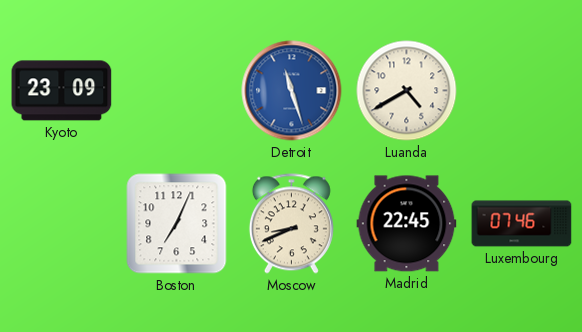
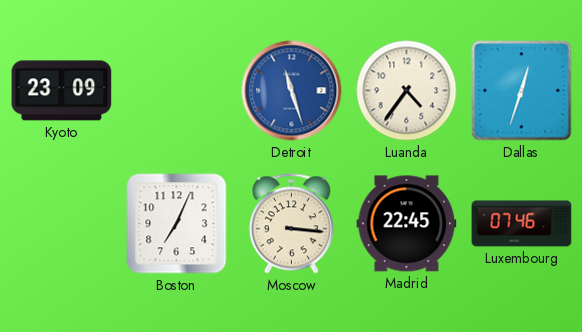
Luanda: 4:40 -> 4:36
Dallas: none -> 12:33
Moscow: 8:41 -> 3:16
